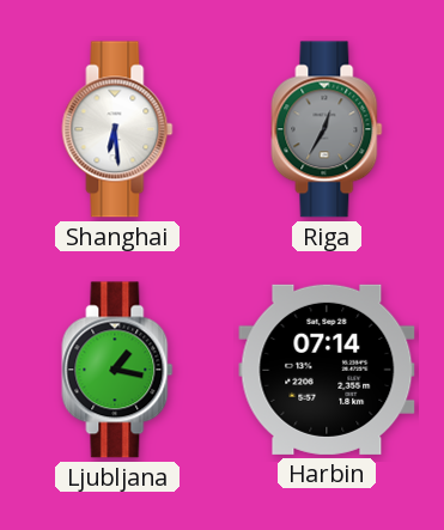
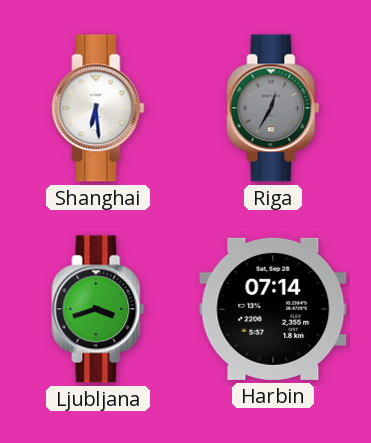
Ljubljana: 1:17 -> 3:42
